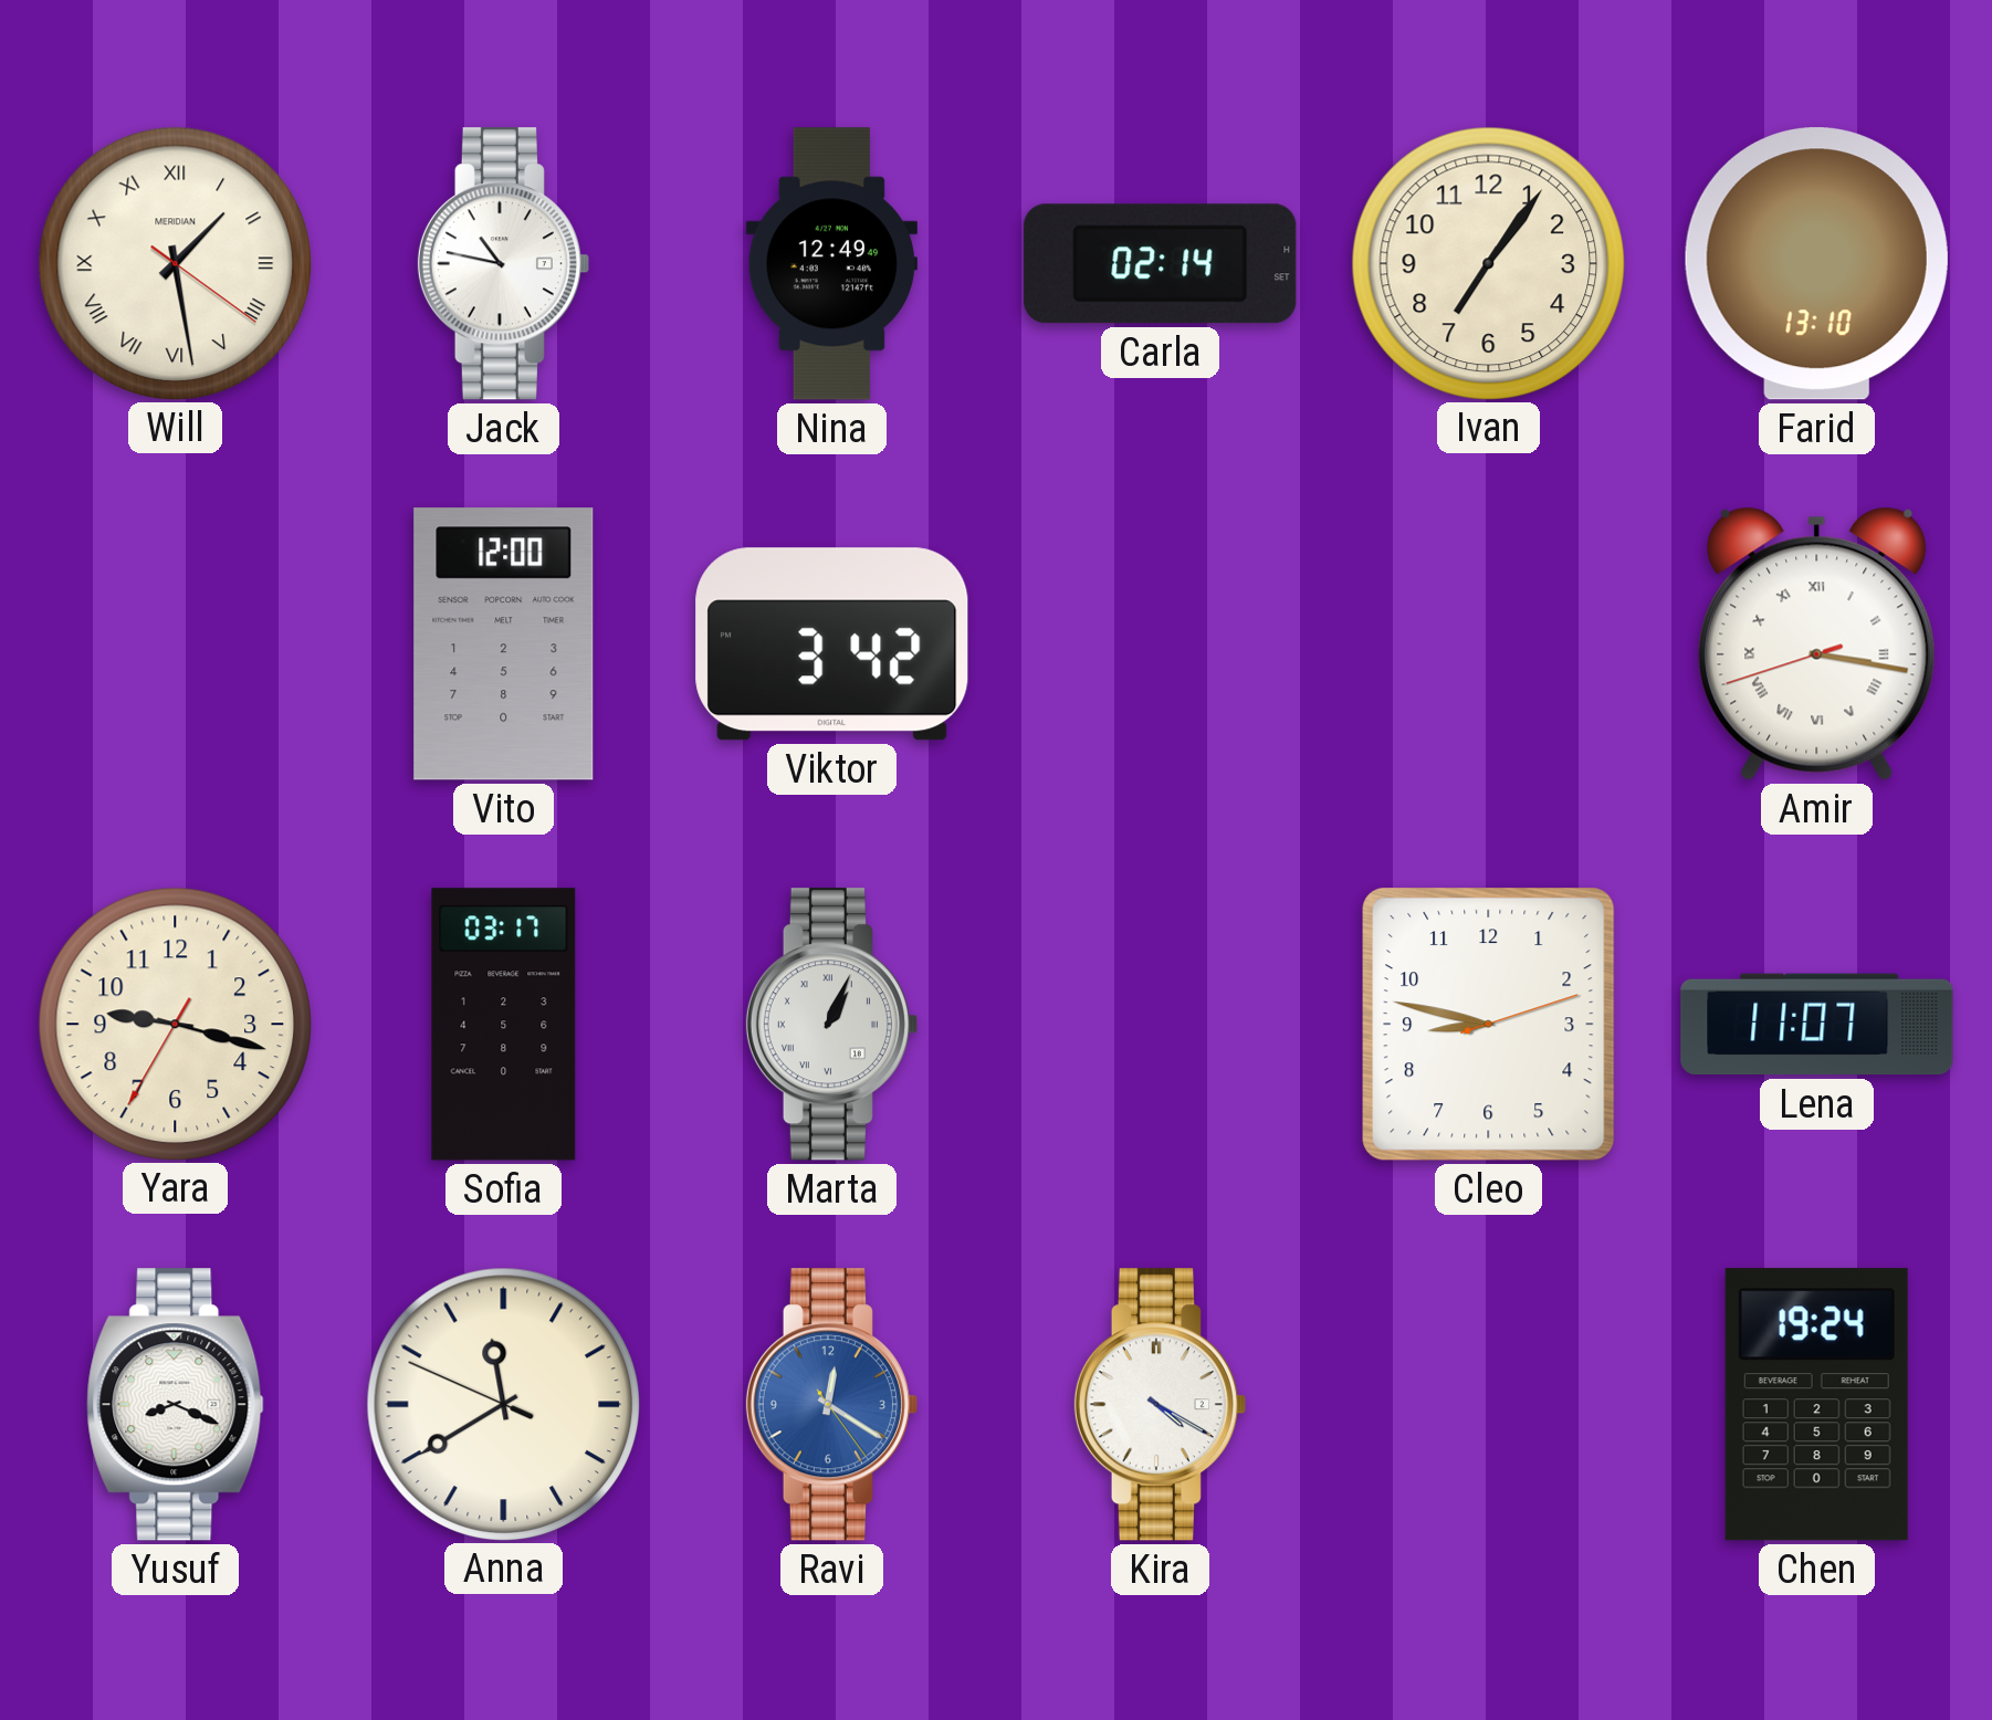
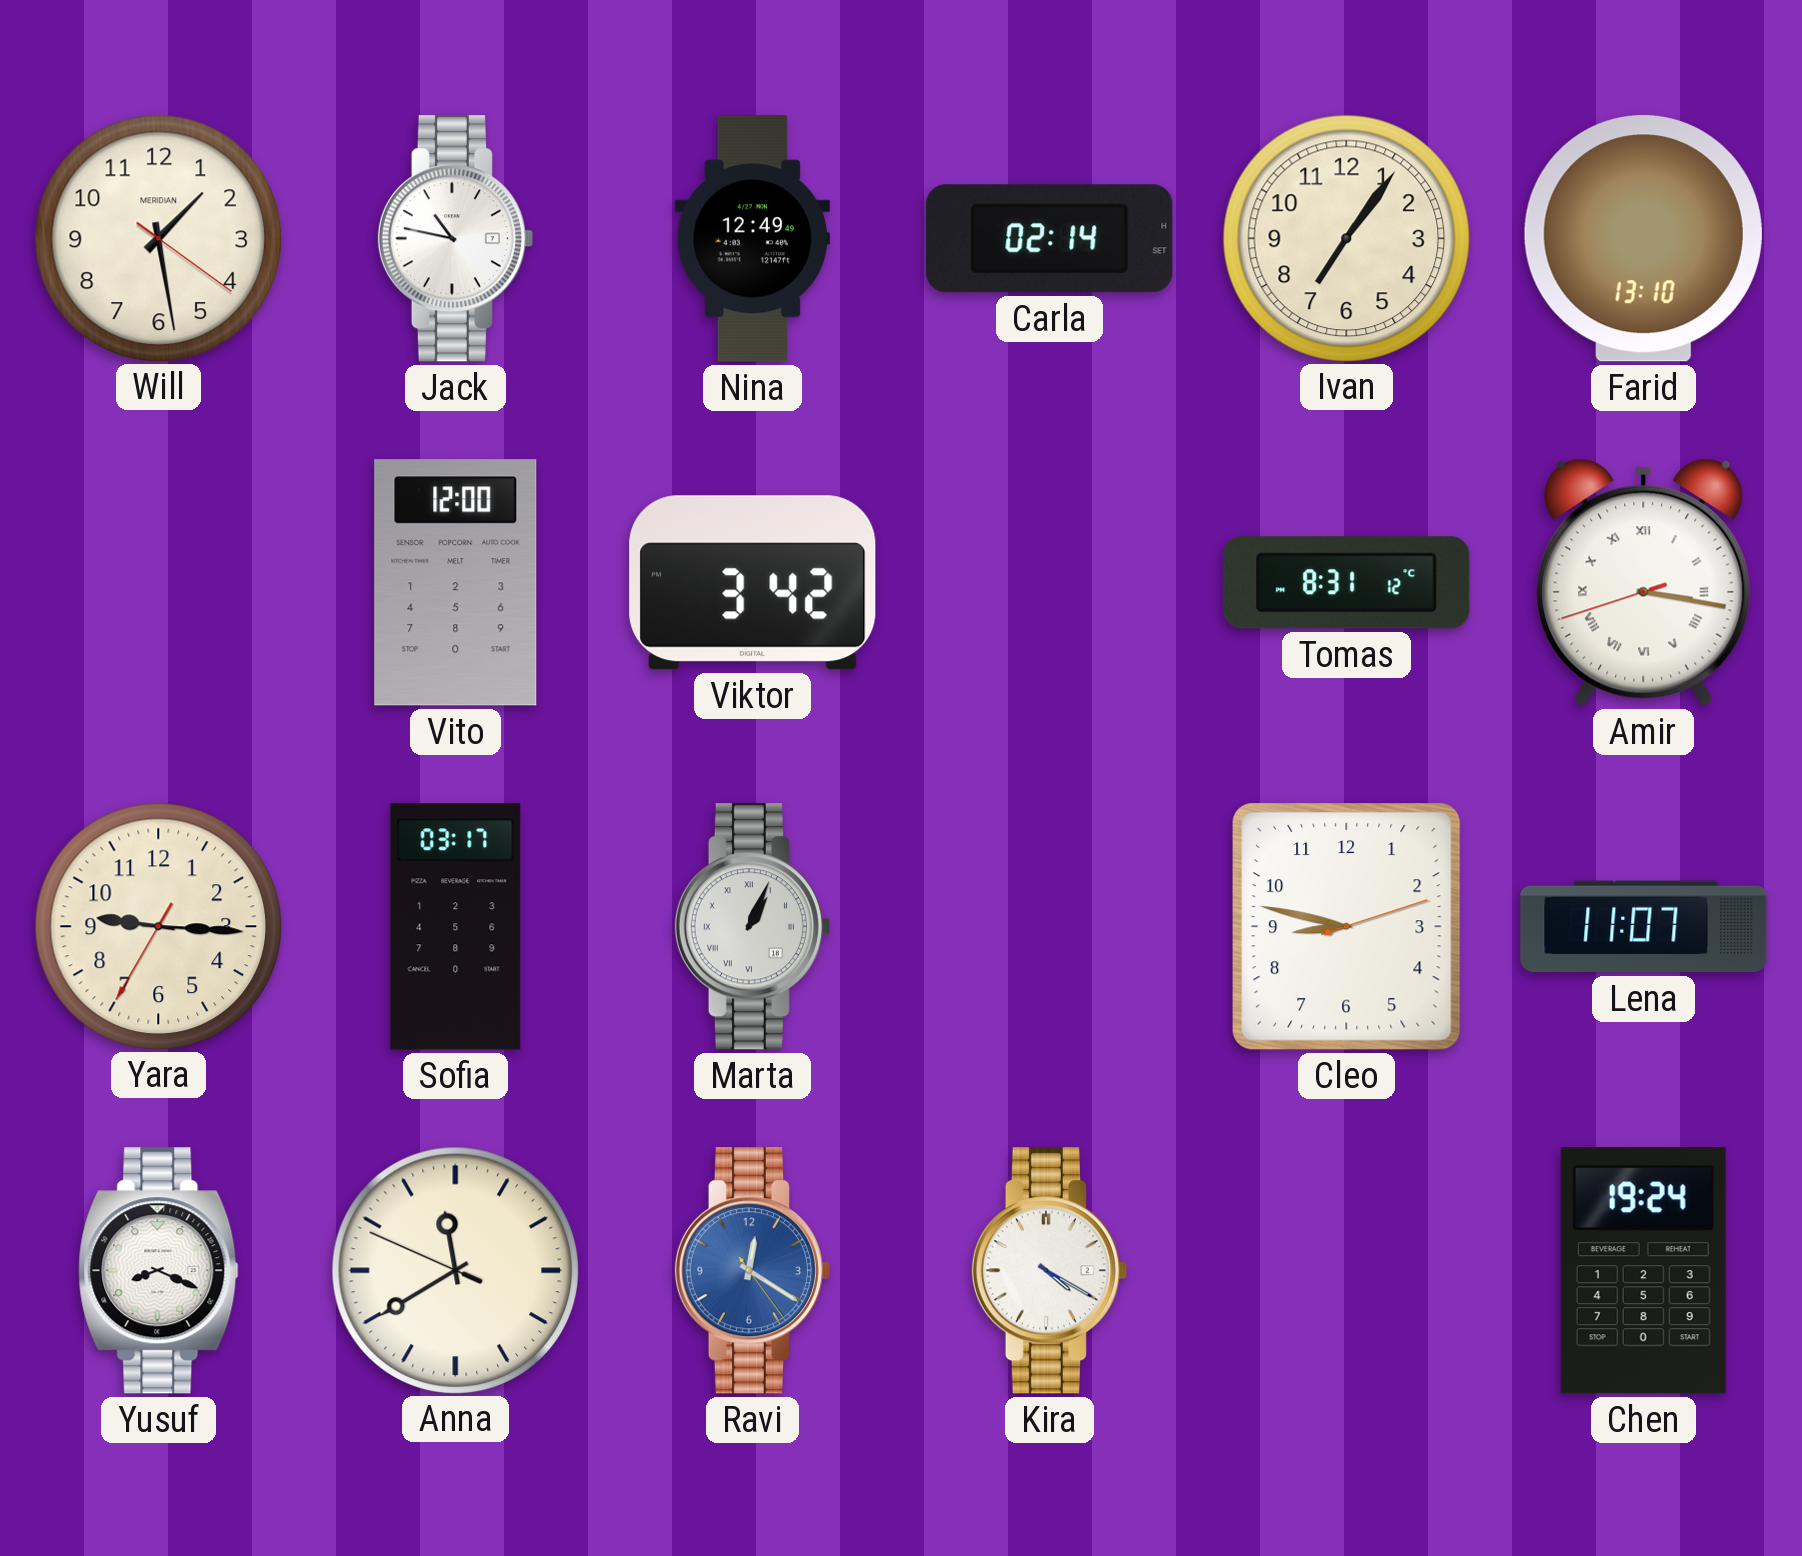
Will numerals: Roman -> Arabic
Tomas: none -> 8:31
Yara: 9:17 -> 9:15
